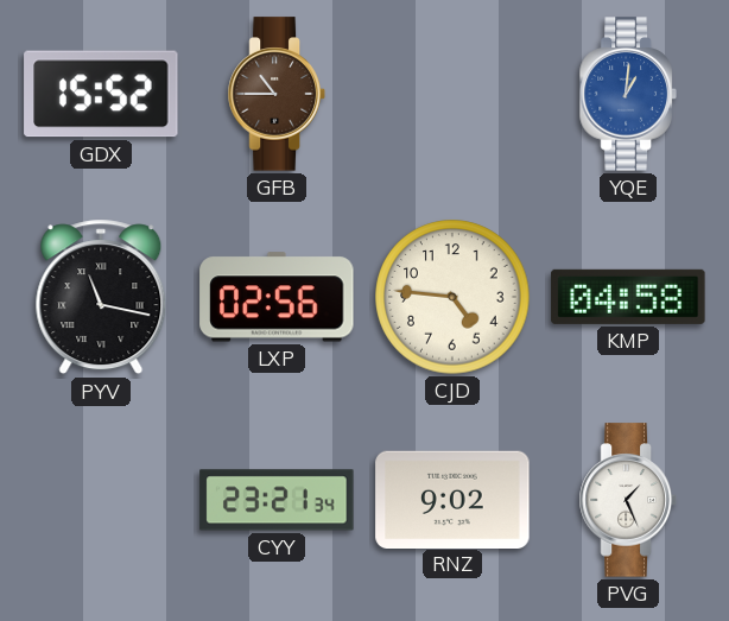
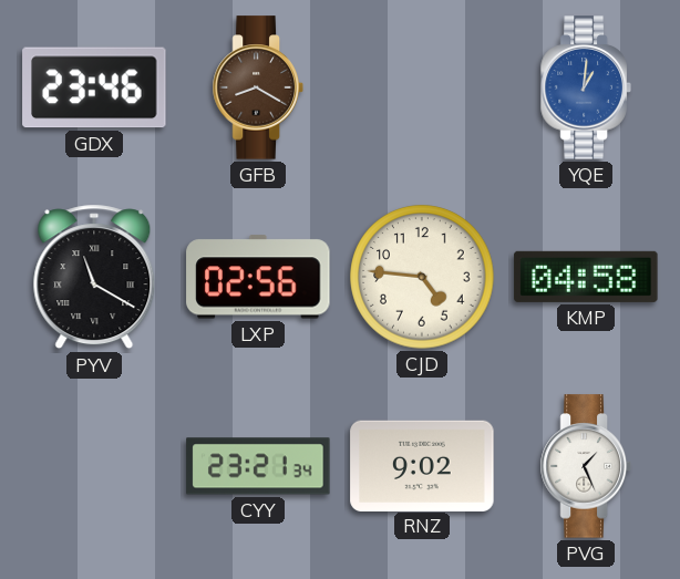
GDX: 15:52 -> 23:46
GFB: 10:45 -> 8:20
PYV: 11:17 -> 11:20
